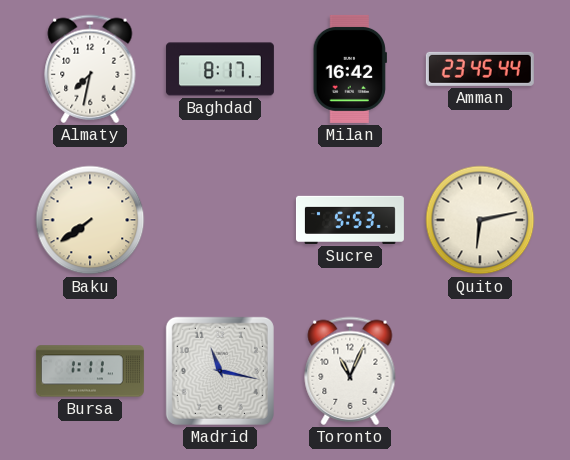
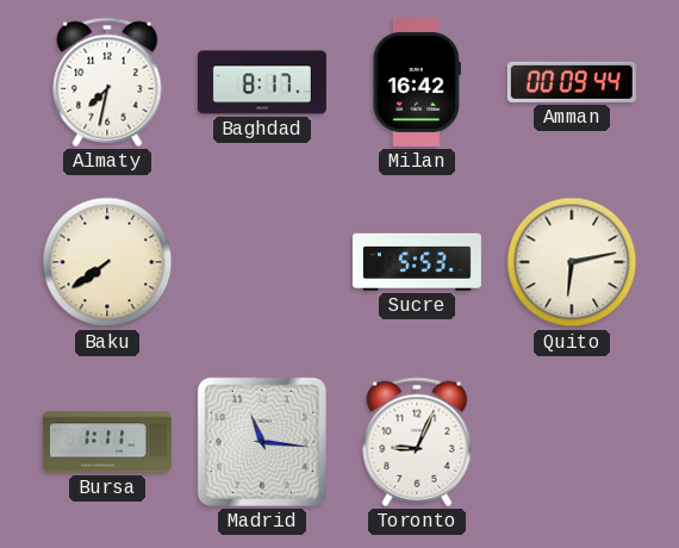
Amman: 23:45 -> 00:09
Madrid: 11:17 -> 11:16
Toronto: 11:04 -> 9:04
